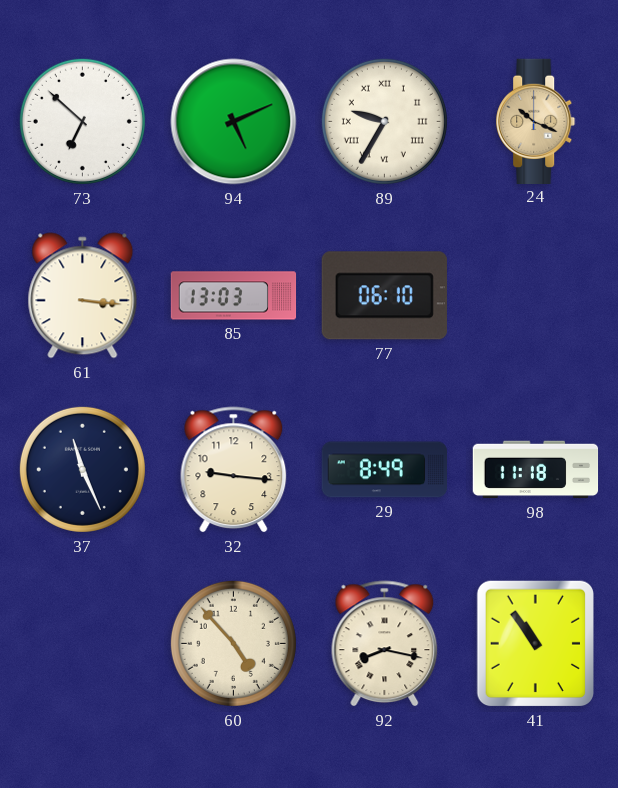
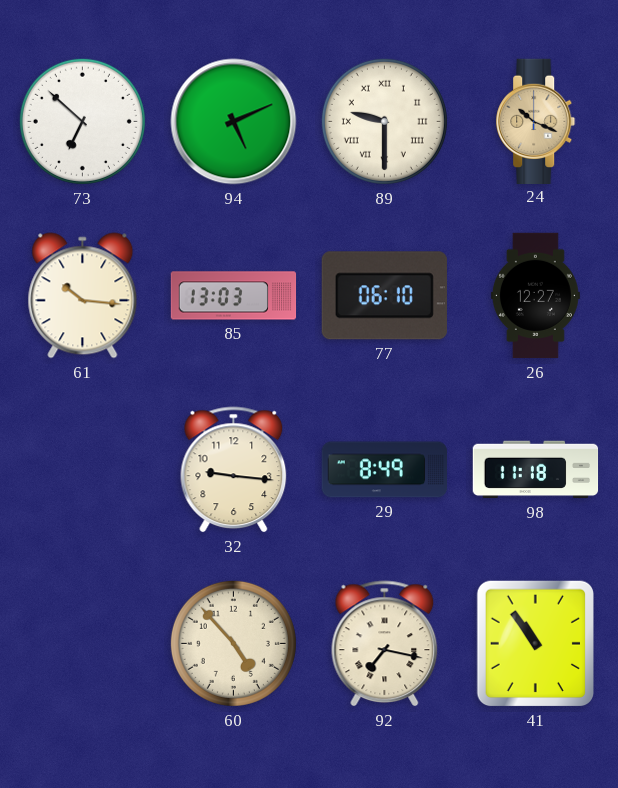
89: 9:35 -> 9:30
61: 3:16 -> 10:16
26: none -> 12:27
37: 11:26 -> none
92: 8:17 -> 7:17
